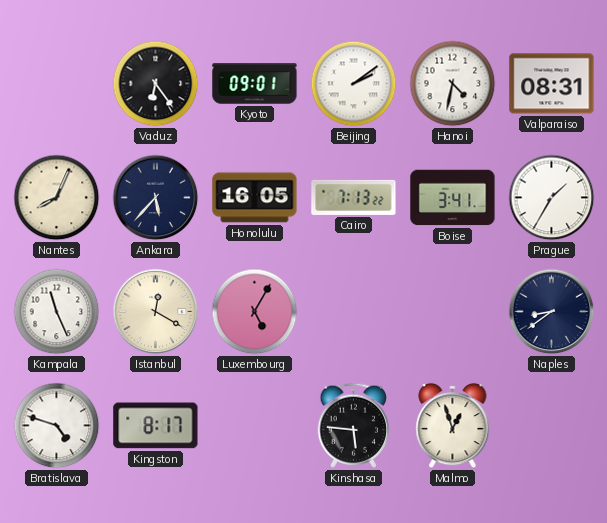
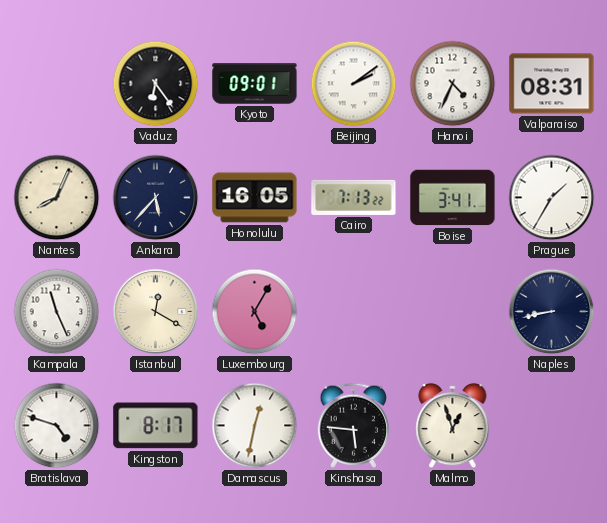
Hanoi: 4:32 -> 4:34
Naples: 8:39 -> 8:43
Damascus: none -> 12:32
